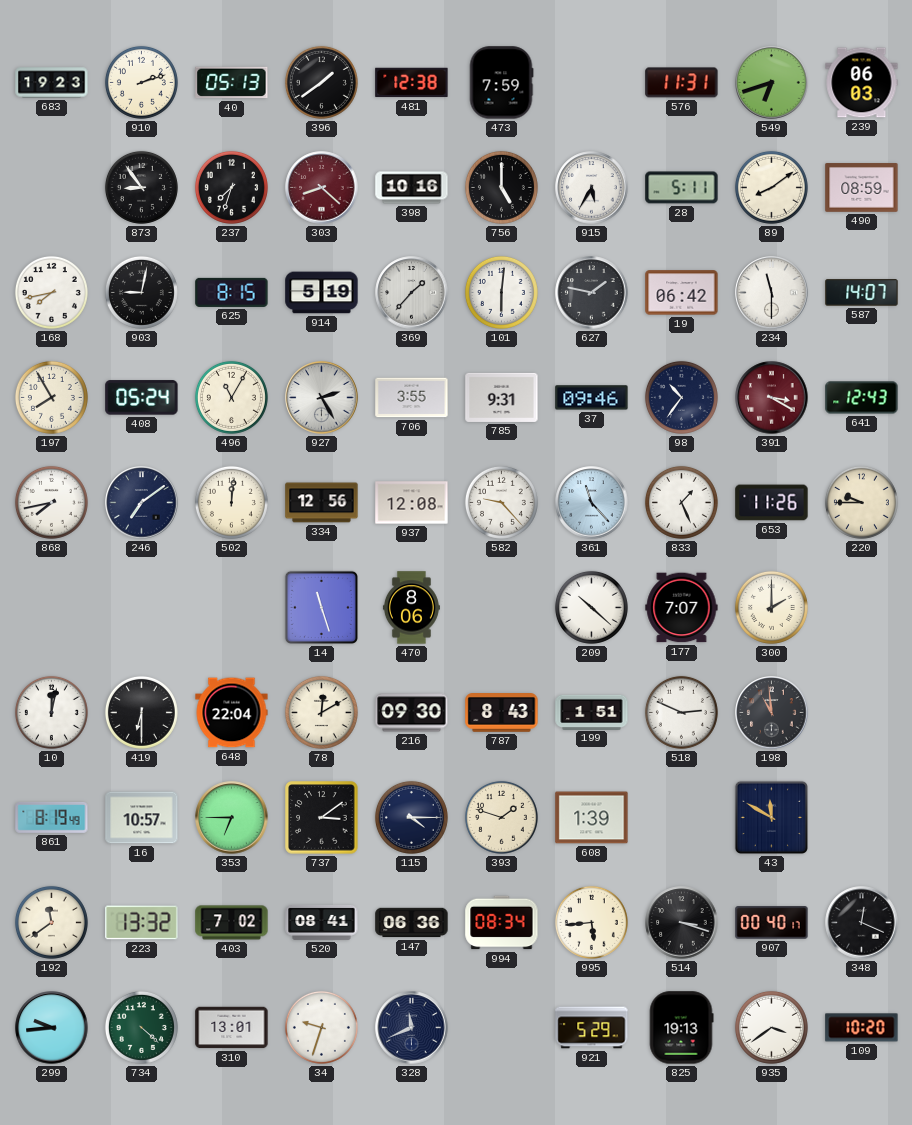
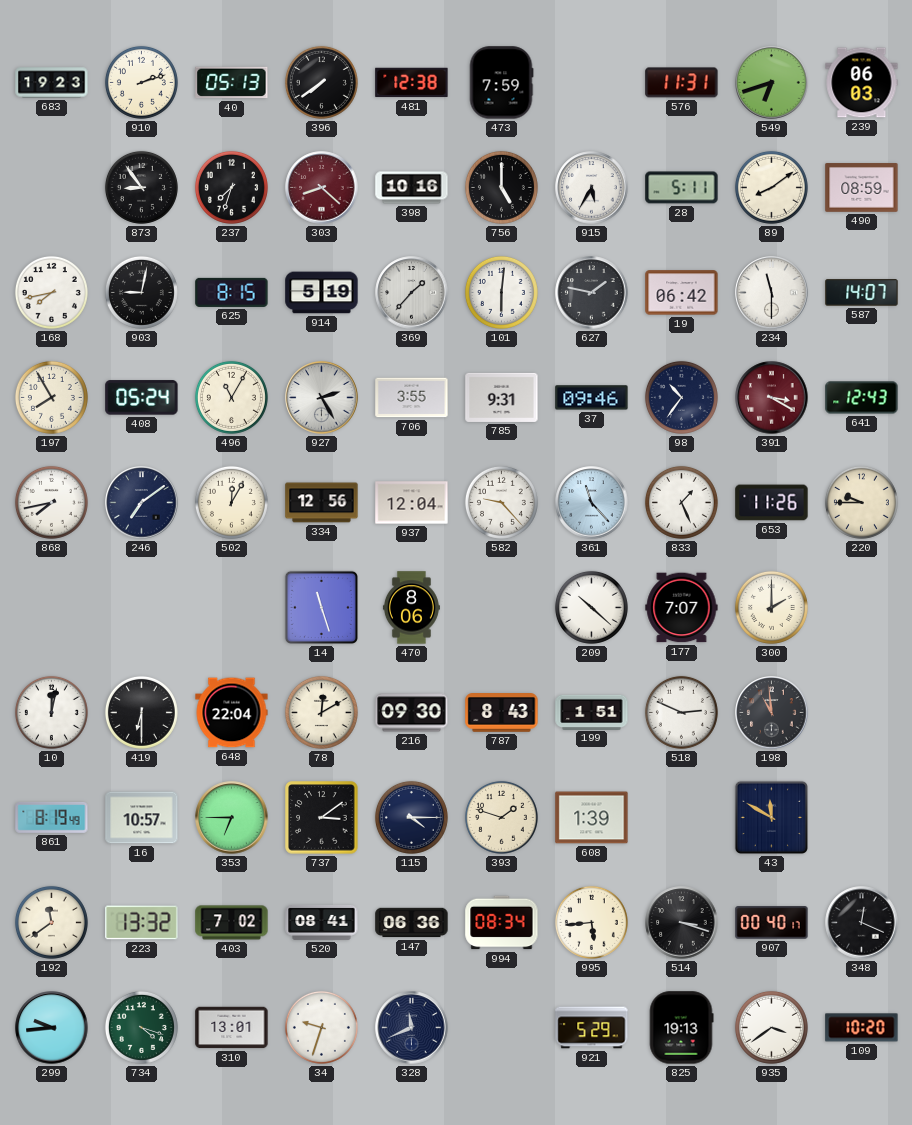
396: 1:39 -> 7:39
502: 12:01 -> 12:05
937: 12:08 -> 12:04
734: 4:22 -> 4:18
